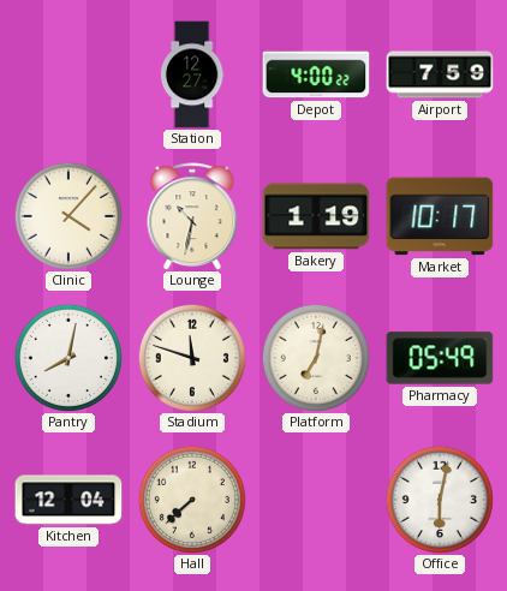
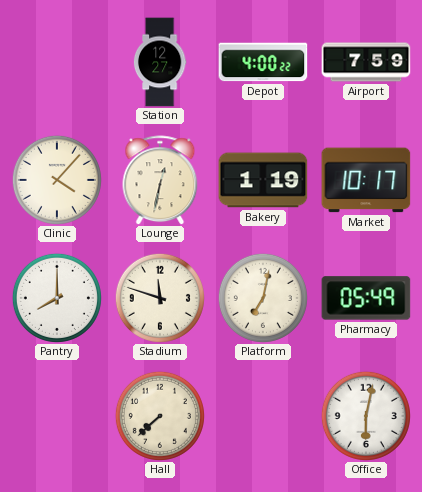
Lounge: 10:32 -> 12:32
Pantry: 8:02 -> 8:00
Kitchen: 12:04 -> none
